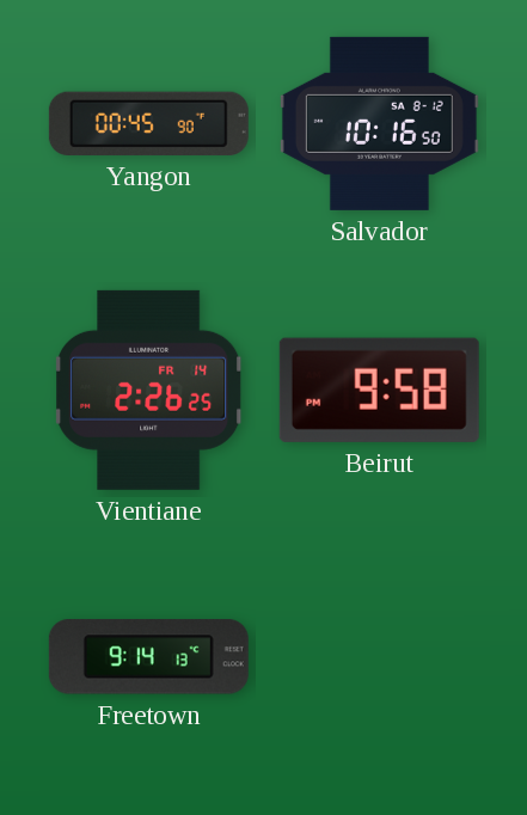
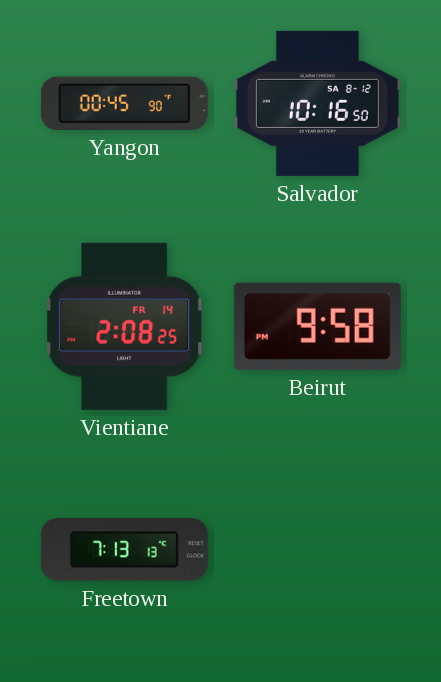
Vientiane: 2:26 -> 2:08
Freetown: 9:14 -> 7:13
